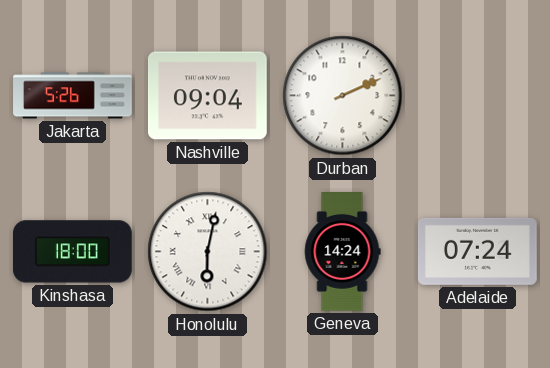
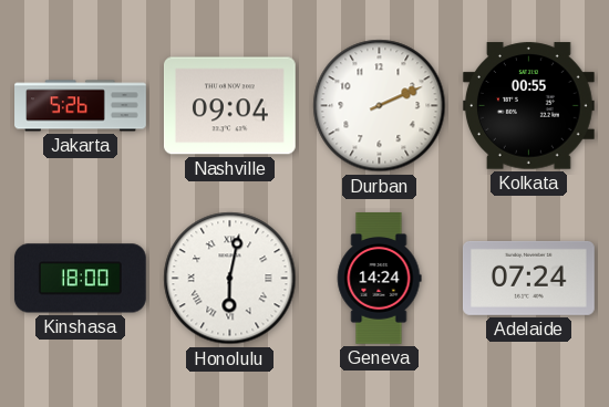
Kolkata: none -> 00:55
